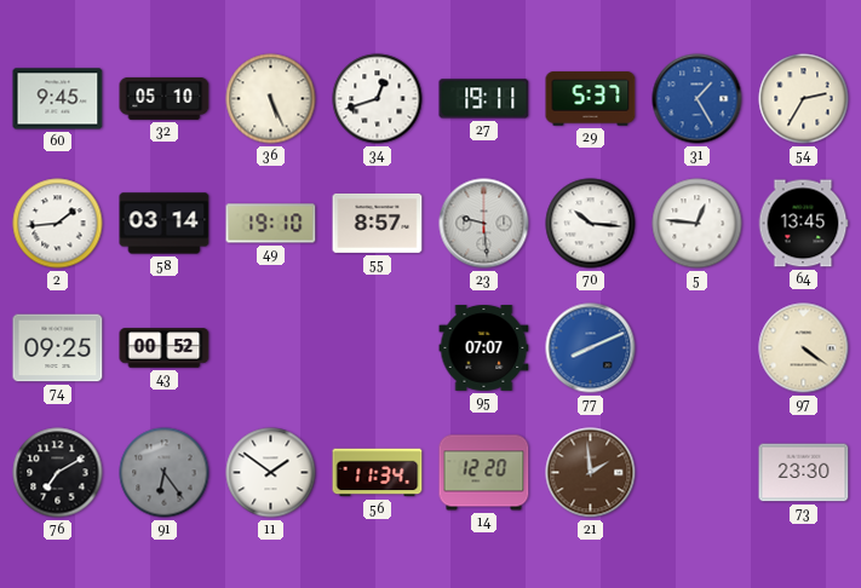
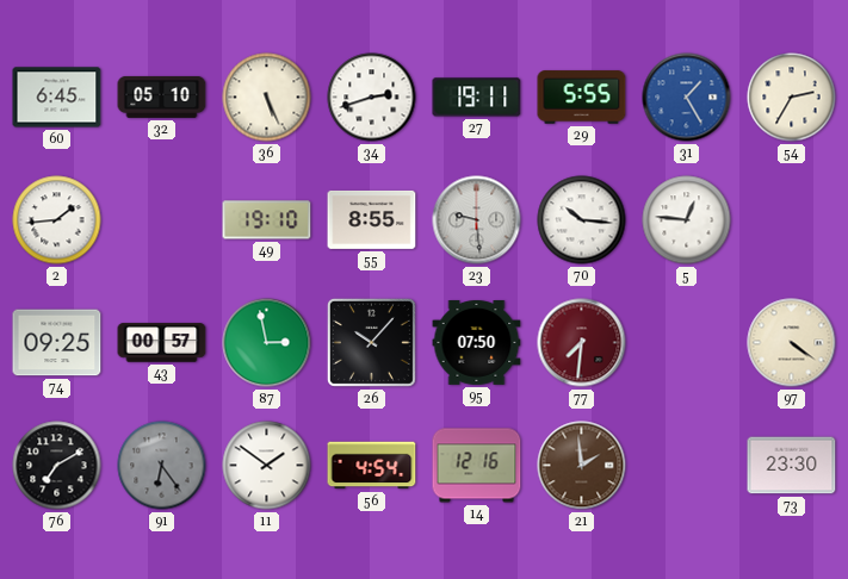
60: 9:45 -> 6:45
34: 12:42 -> 2:42
29: 5:37 -> 5:55
58: 03:14 -> none
55: 8:57 -> 8:55
64: 13:45 -> none
43: 00:52 -> 00:57
87: none -> 2:58
26: none -> 10:07
95: 07:07 -> 07:50
77: 8:11 -> 7:31
77 dial: blue -> burgundy
56: 11:34 -> 4:54
14: 12:20 -> 12:16
